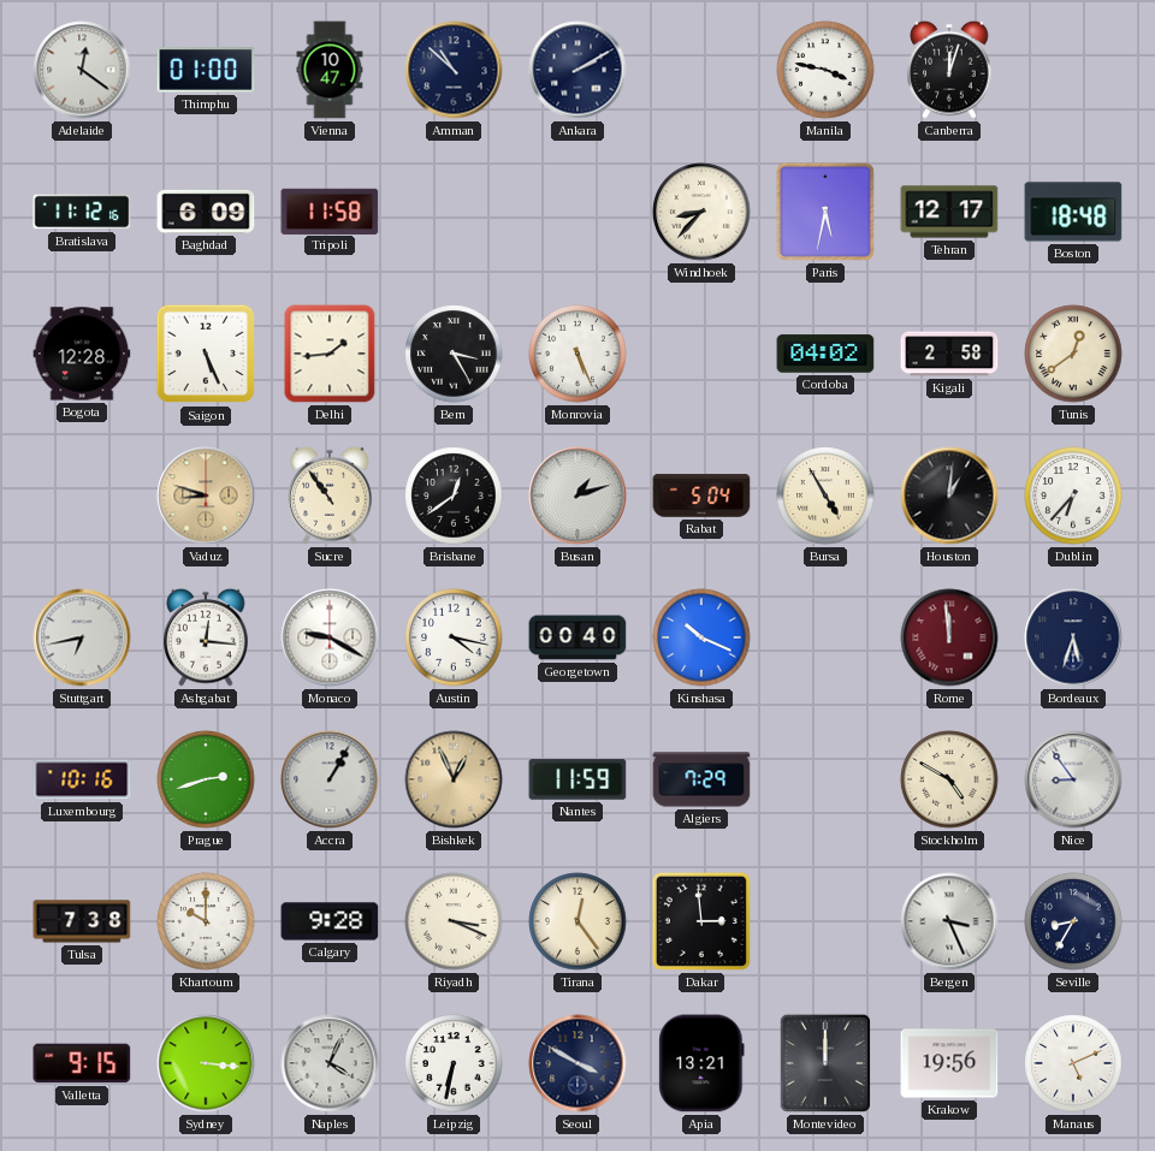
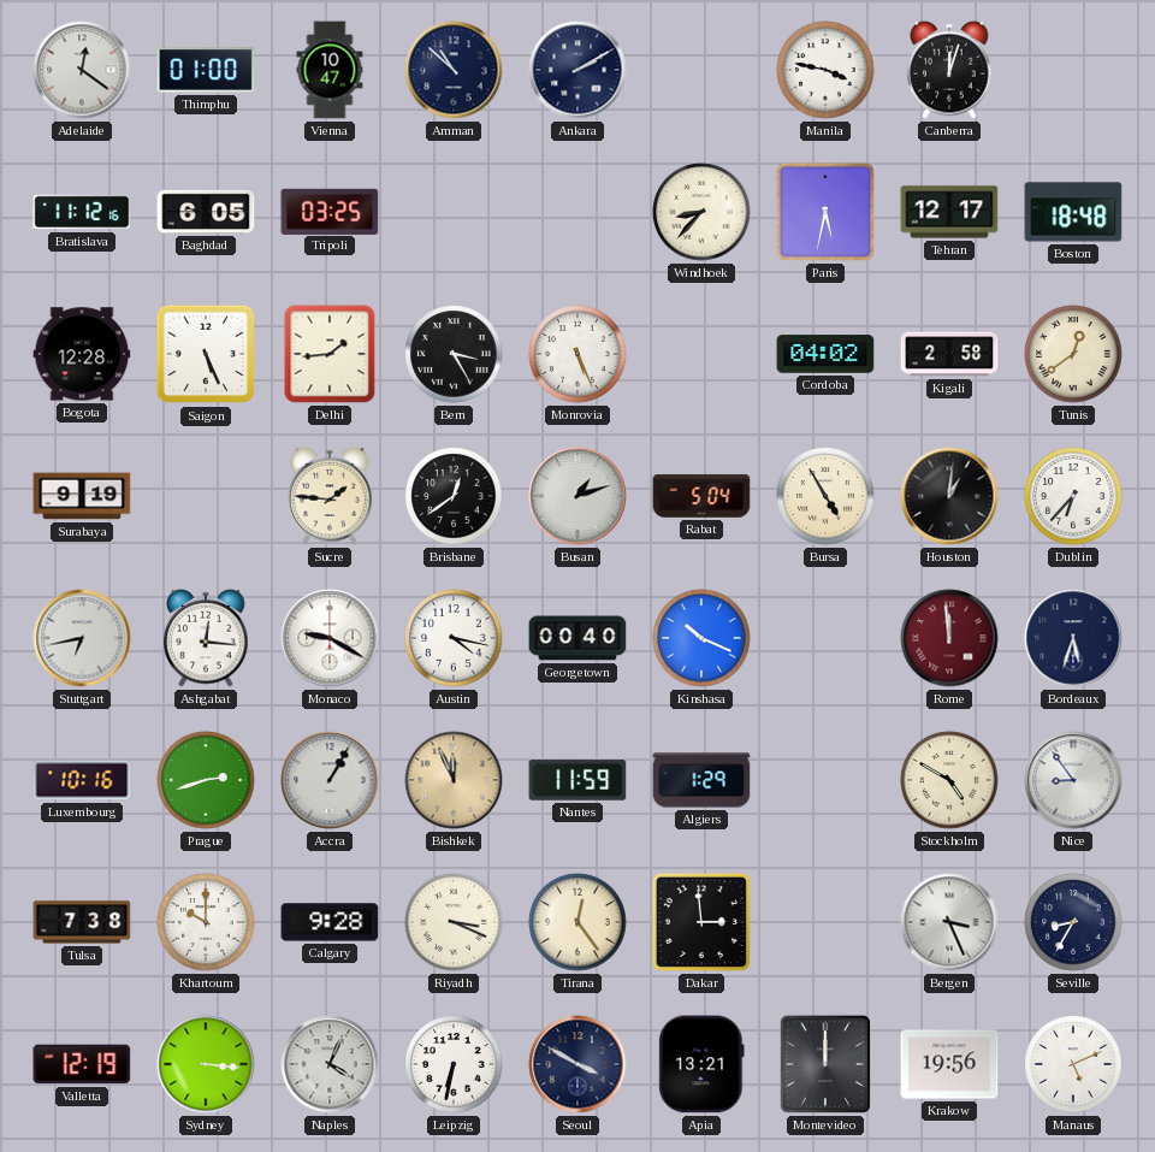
Baghdad: 6:09 -> 6:05
Tripoli: 11:58 -> 03:25
Surabaya: none -> 9:19
Vaduz: 8:48 -> none
Sucre: 10:54 -> 1:46
Bishkek: 12:56 -> 11:56
Algiers: 7:29 -> 1:29
Valletta: 9:15 -> 12:19
